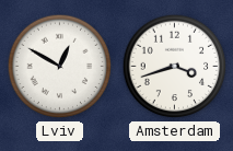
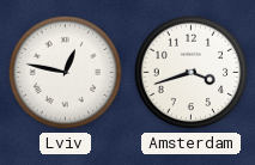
Lviv: 12:50 -> 12:47
